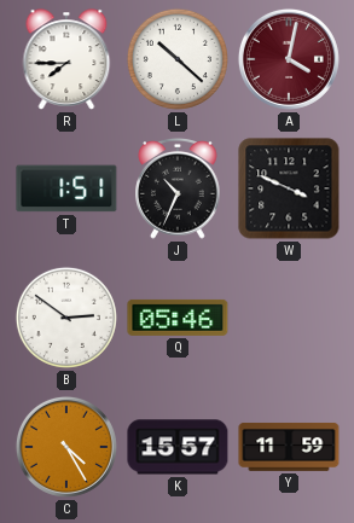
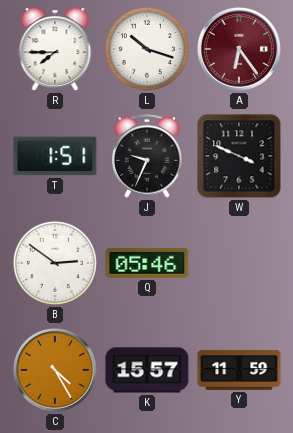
L: 10:22 -> 10:18
A: 4:02 -> 6:24
J: 10:34 -> 9:34
